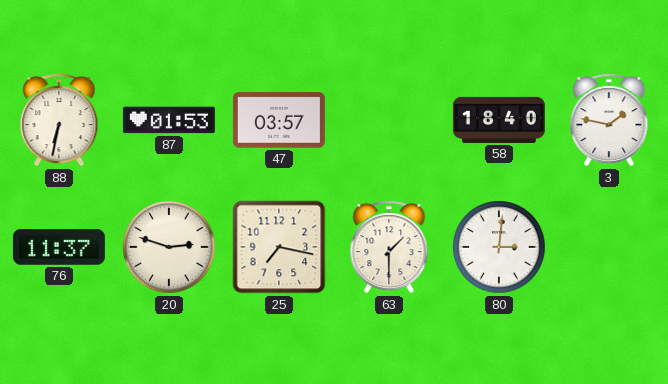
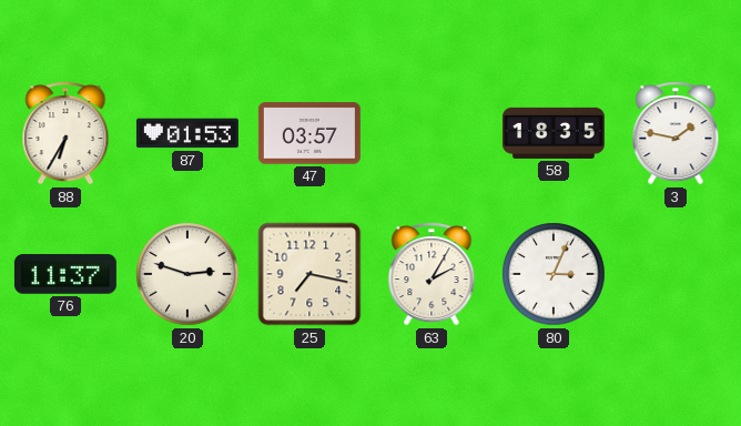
88: 6:32 -> 6:35
58: 18:40 -> 18:35
63: 1:30 -> 2:05
80: 3:01 -> 3:04
